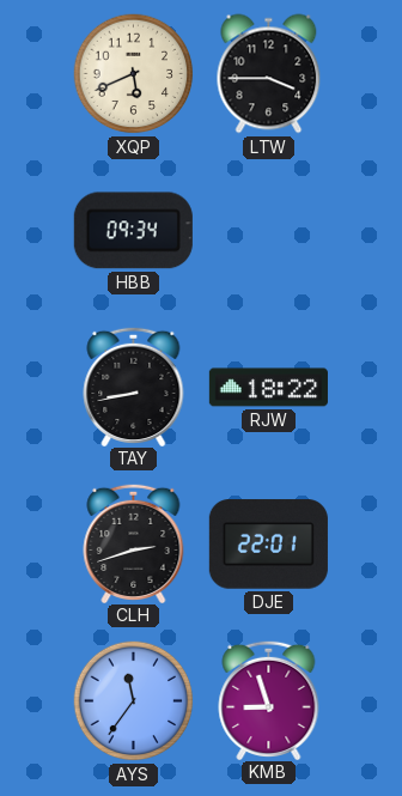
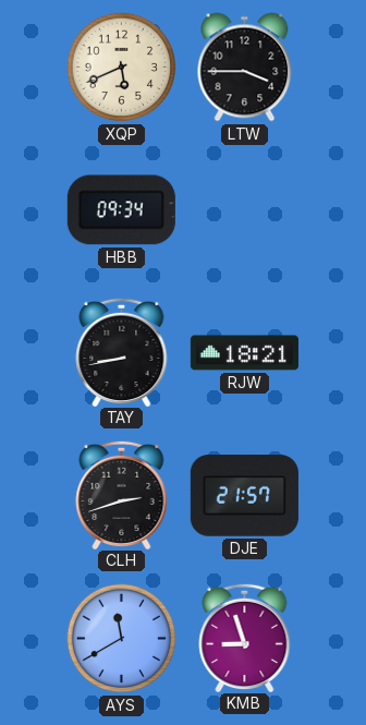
RJW: 18:22 -> 18:21
DJE: 22:01 -> 21:57
AYS: 11:36 -> 11:40
